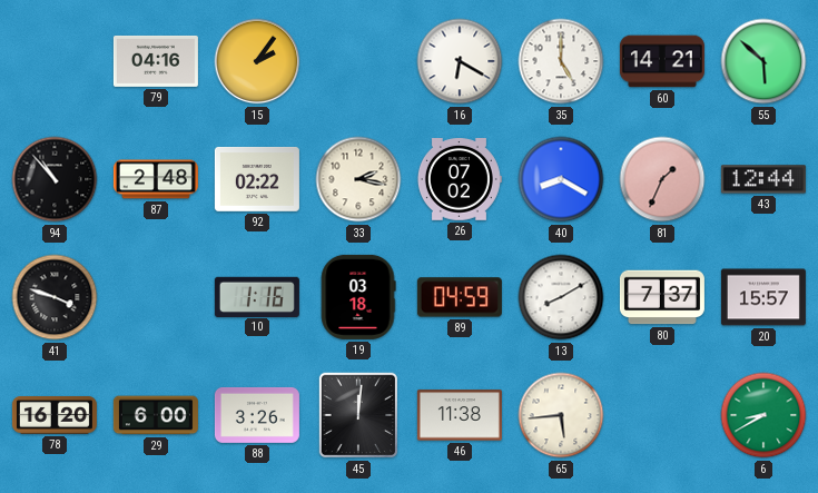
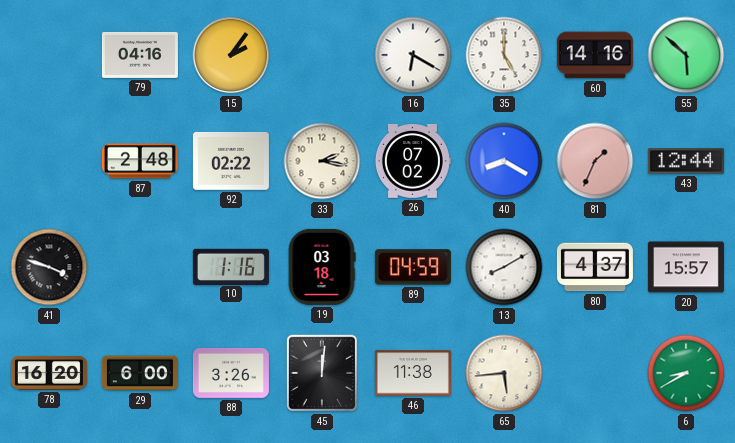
60: 14:21 -> 14:16
94: 10:53 -> none
80: 7:37 -> 4:37
